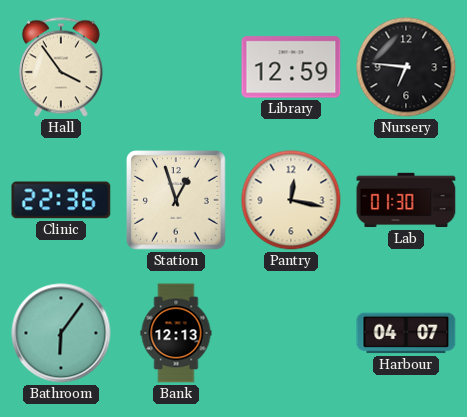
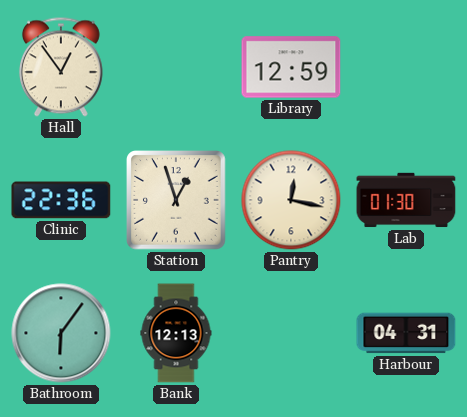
Hall: 3:54 -> 12:54
Nursery: 6:46 -> none
Harbour: 04:07 -> 04:31
